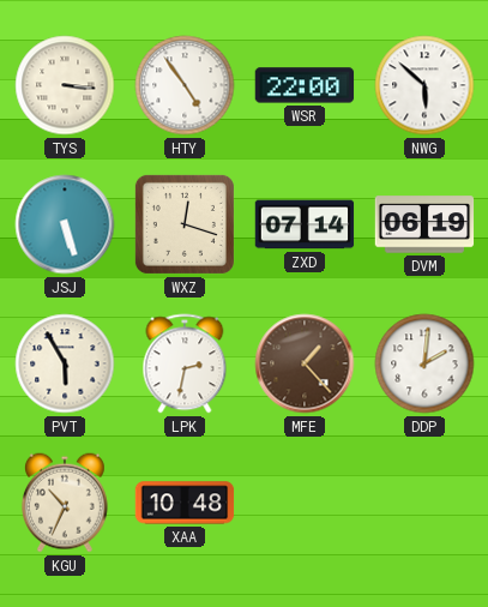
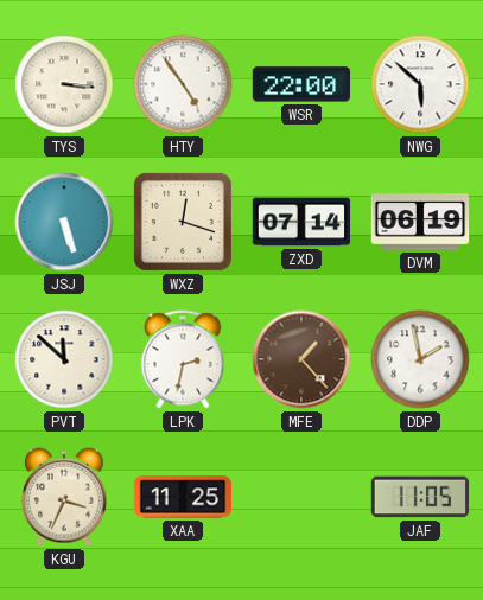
PVT: 5:55 -> 11:52
DDP: 2:01 -> 1:58
KGU: 10:34 -> 3:34
XAA: 10:48 -> 11:25
JAF: none -> 11:05
